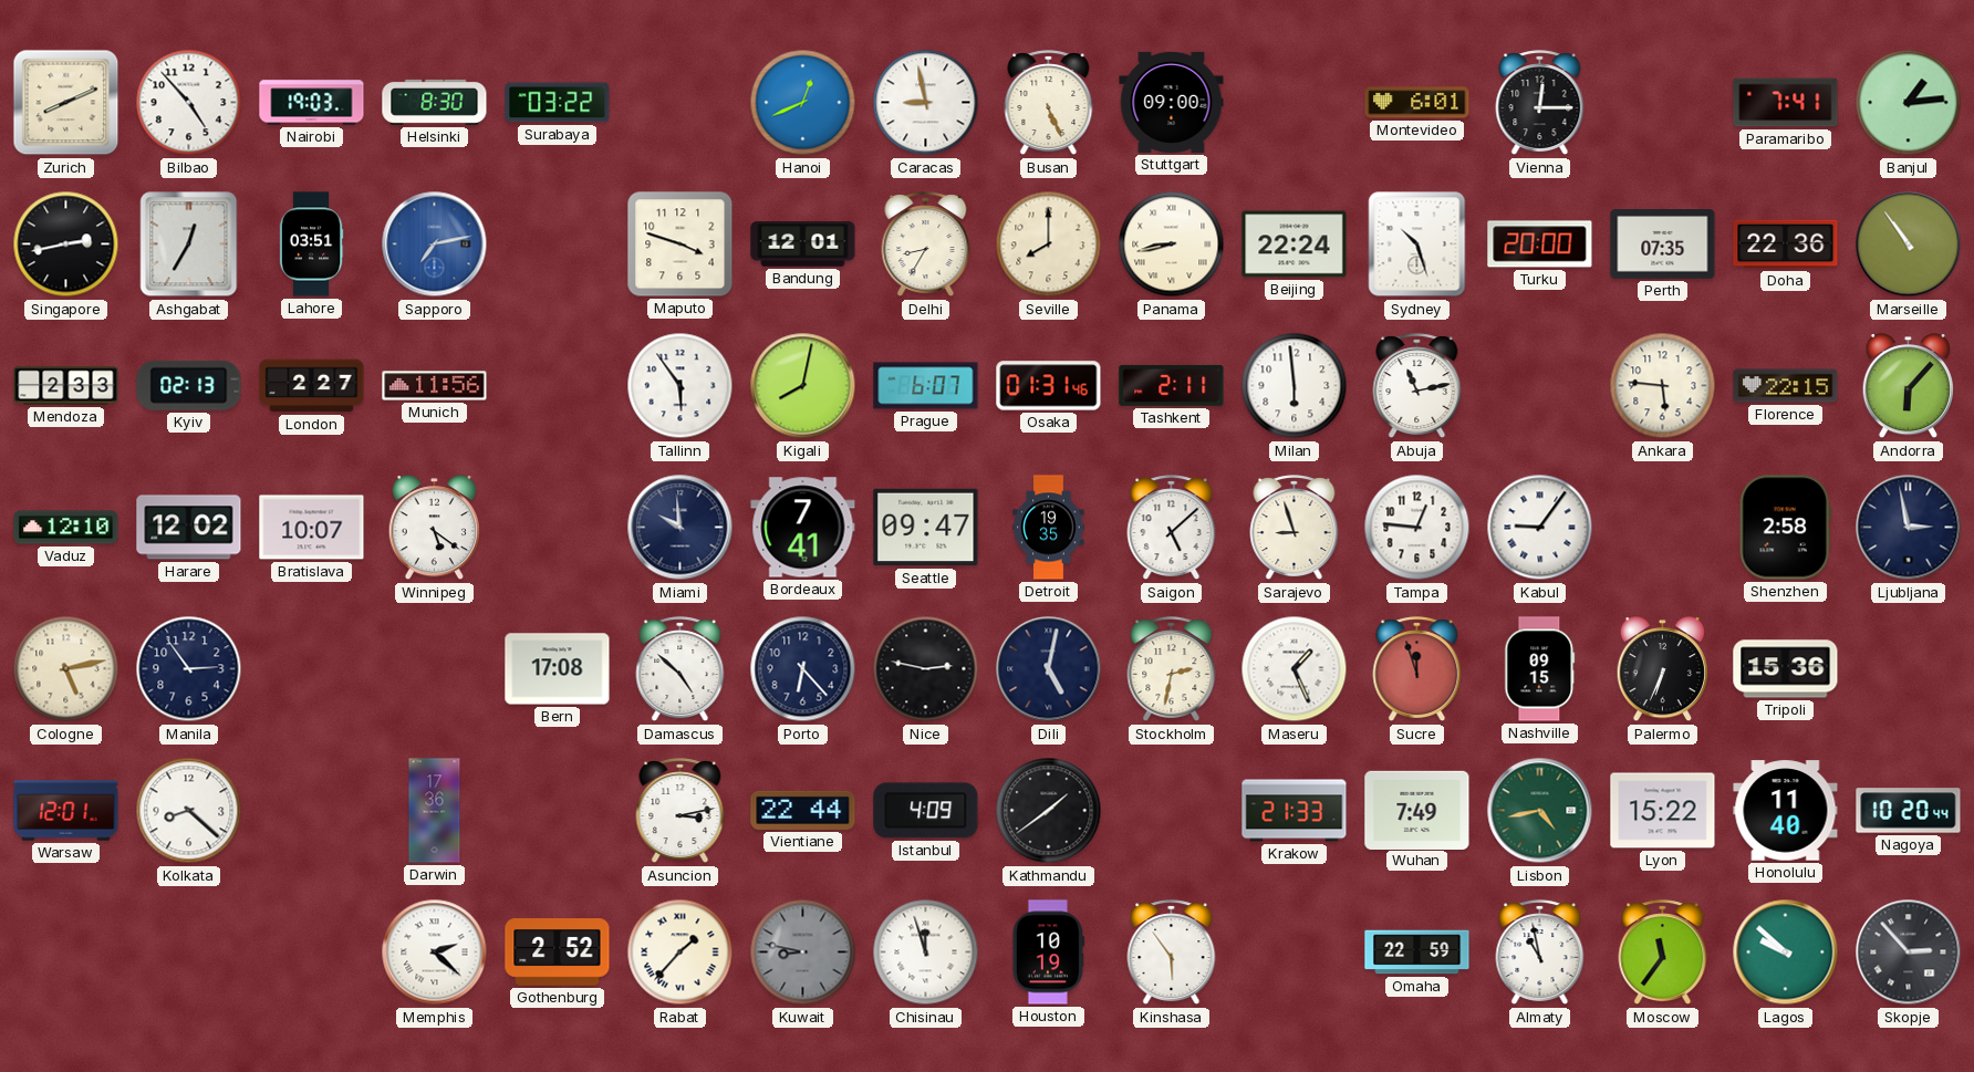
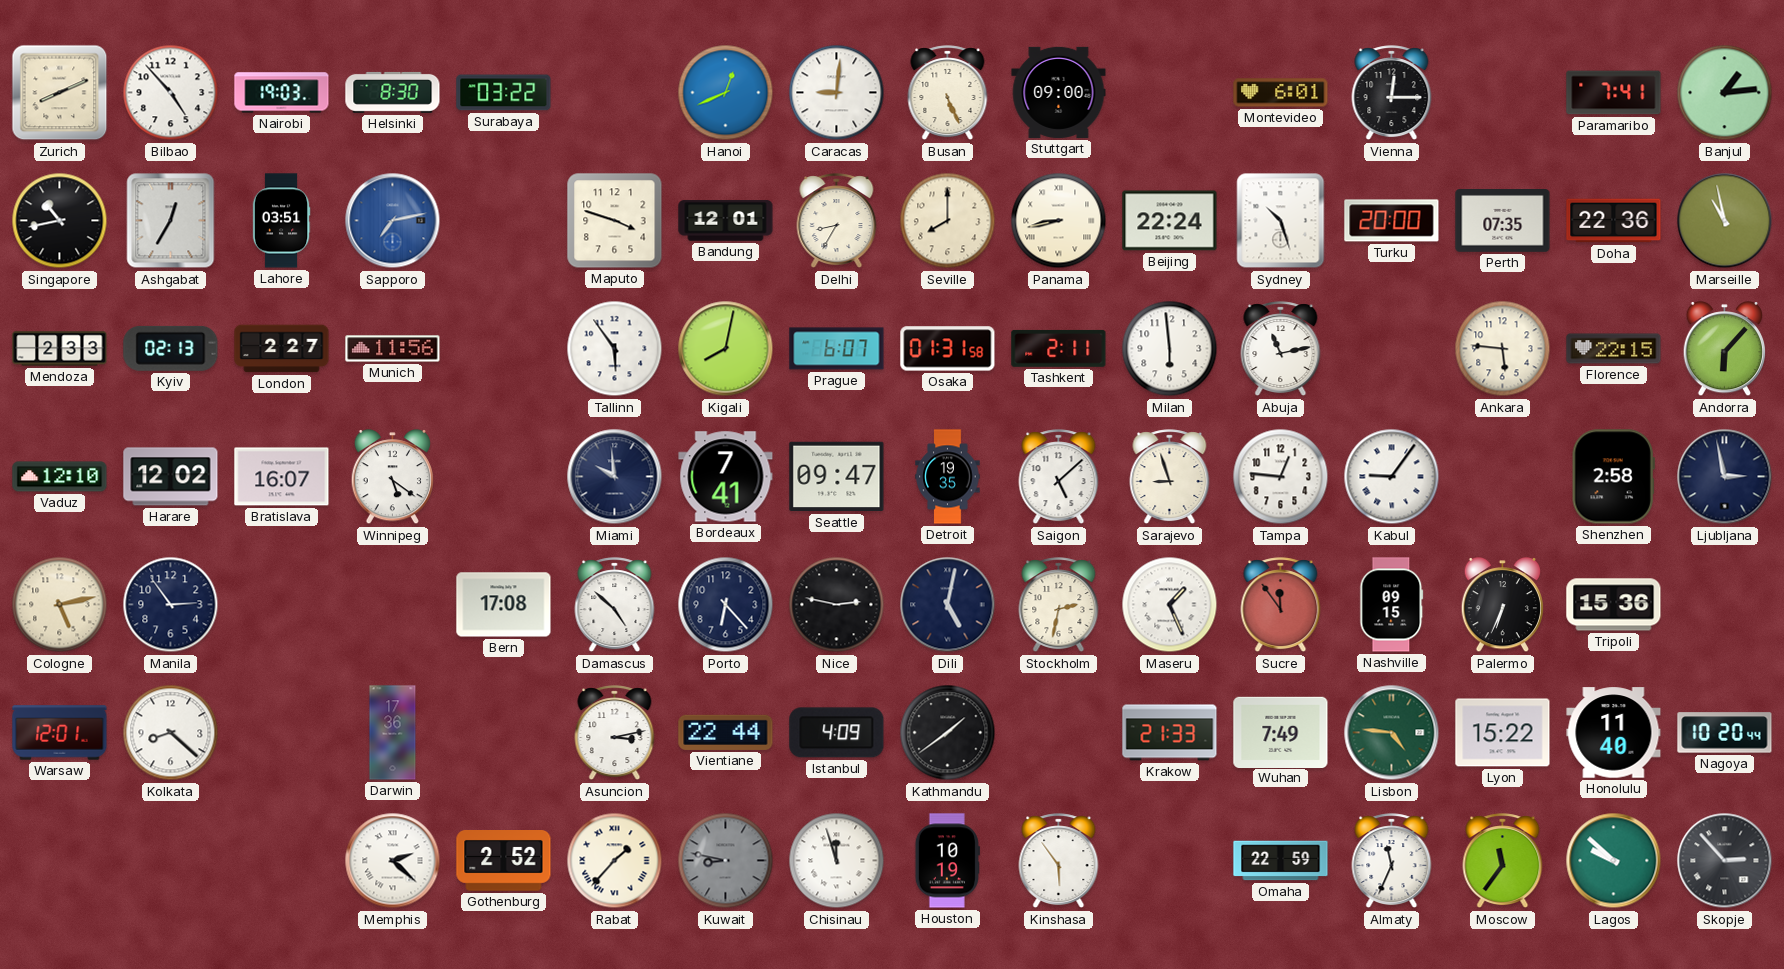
Caracas: 8:58 -> 9:01
Singapore: 2:43 -> 10:43
Marseille: 10:54 -> 10:58
Osaka: 01:31:46 -> 01:31:58
Bratislava: 10:07 -> 16:07
Sucre: 11:57 -> 11:54
Lisbon: 4:43 -> 4:46
Almaty: 10:58 -> 11:34
